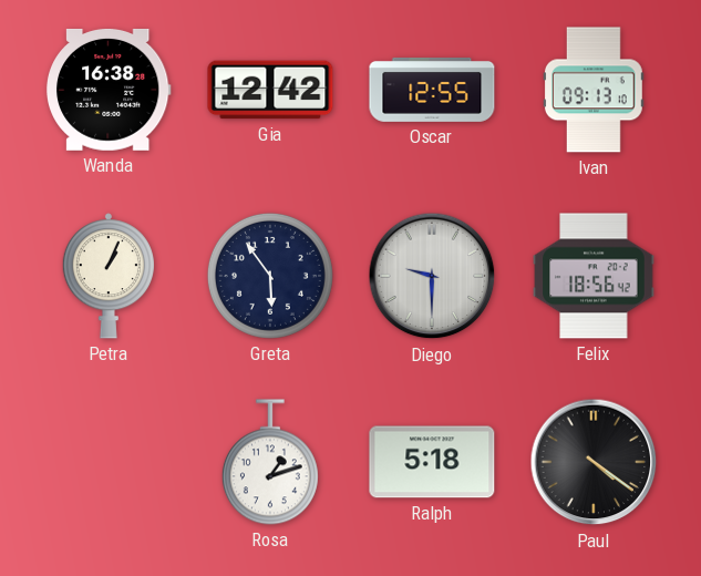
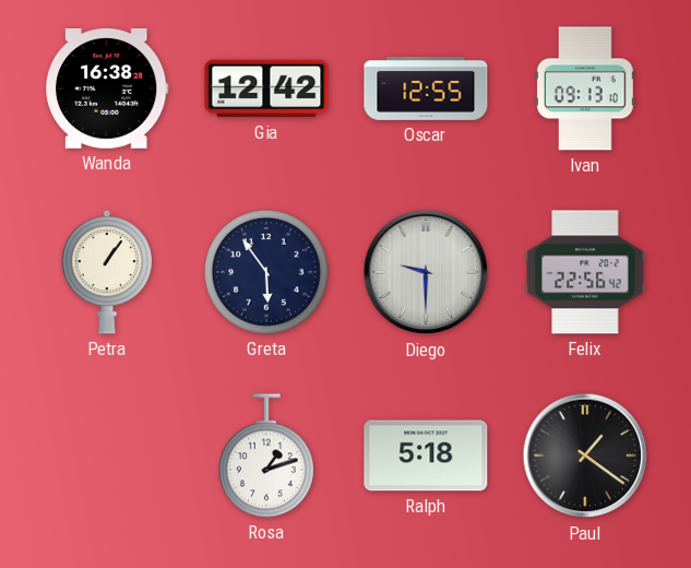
Petra: 1:04 -> 1:06
Felix: 18:56 -> 22:56
Paul: 4:21 -> 1:21
